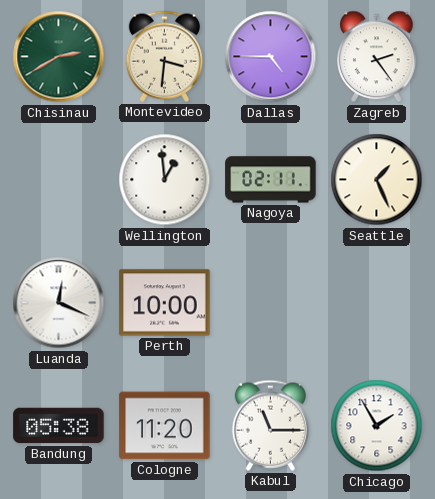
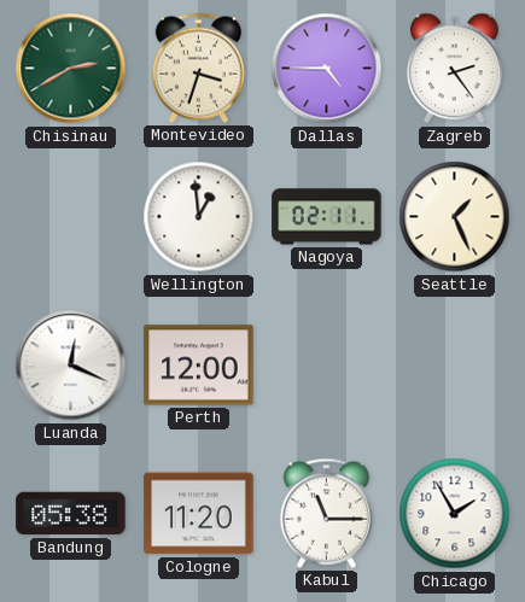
Montevideo: 3:31 -> 3:33
Perth: 10:00 -> 12:00
